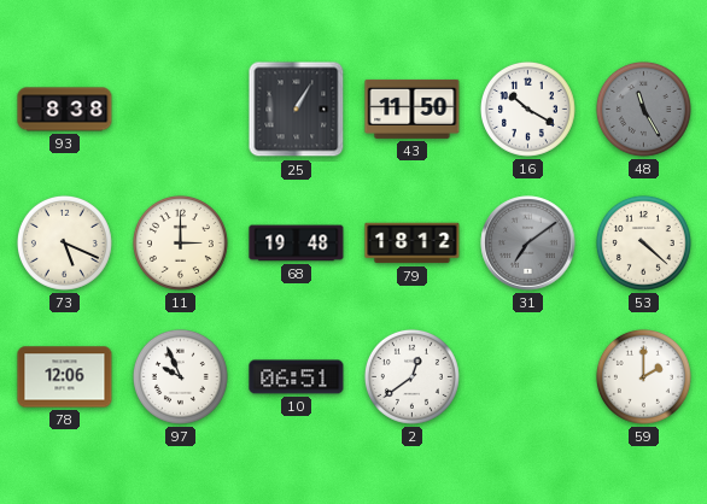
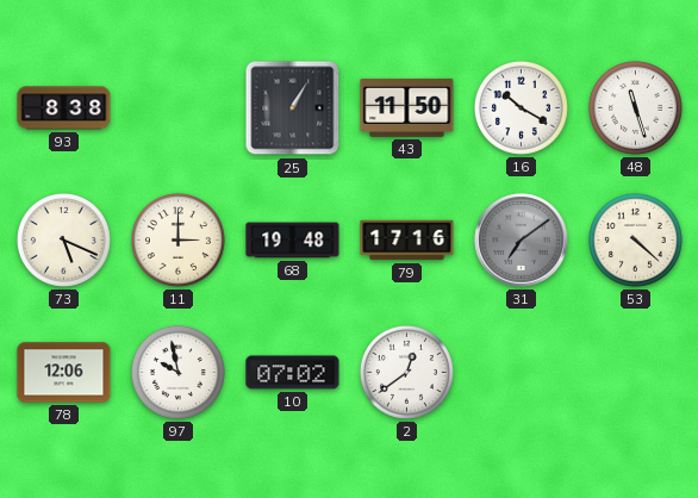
48: 11:25 -> 11:27
48 dial: grey -> white
79: 18:12 -> 17:16
97: 9:56 -> 9:58
10: 06:51 -> 07:02
59: 2:00 -> none
